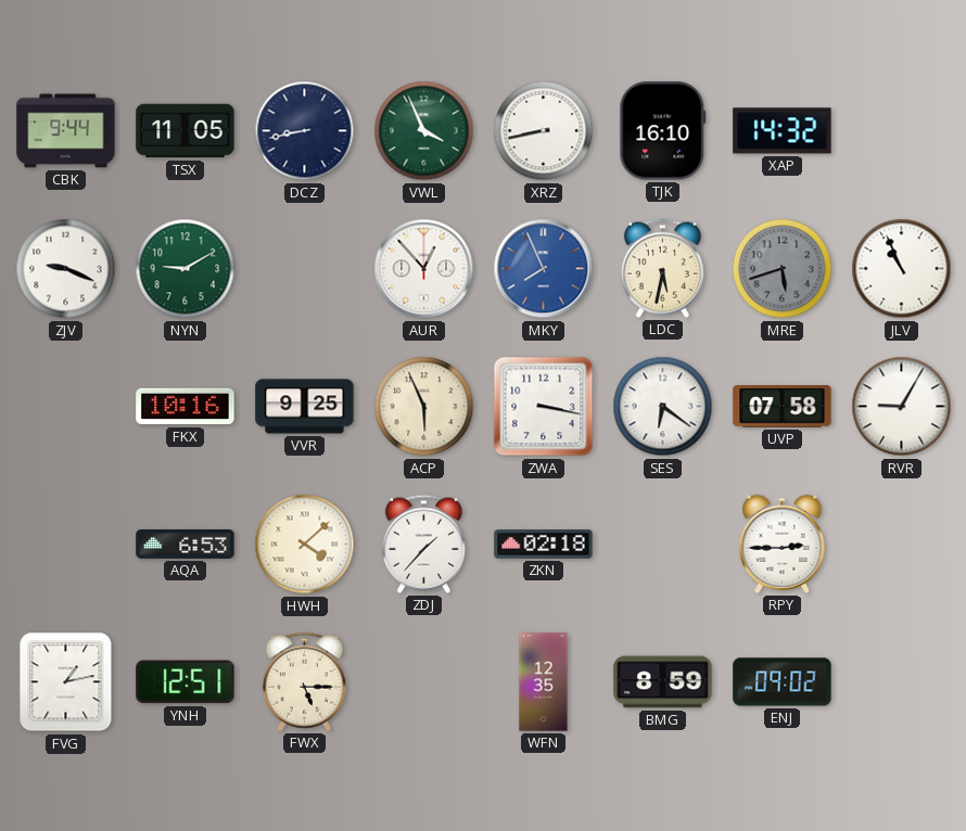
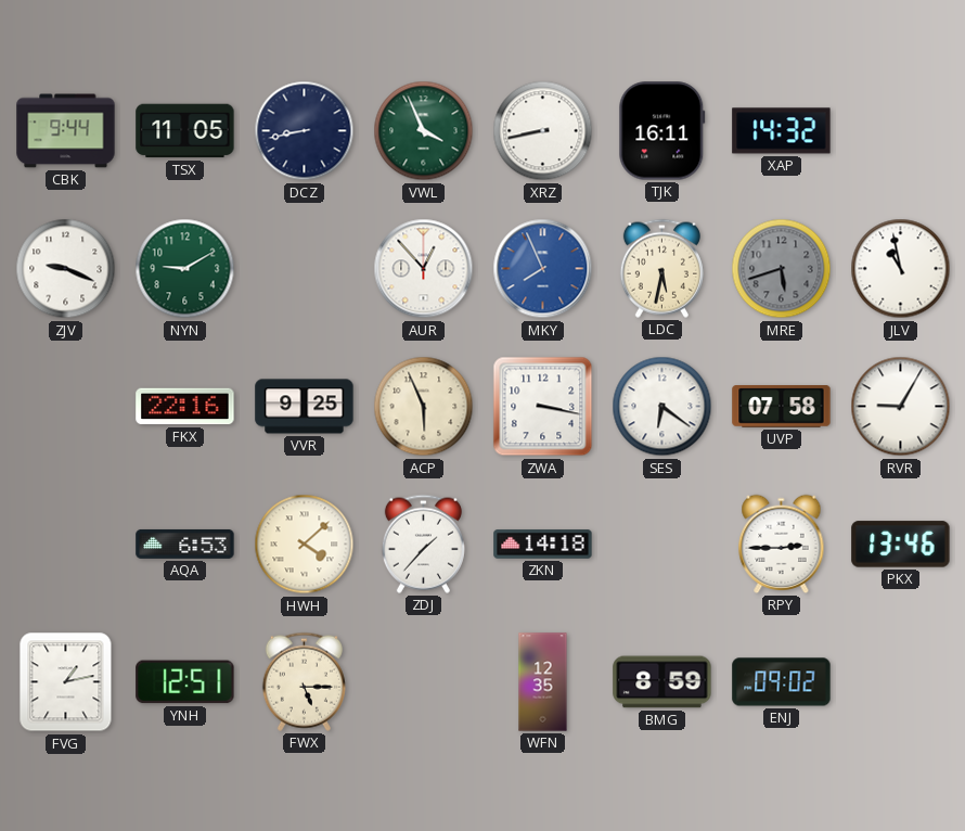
TJK: 16:10 -> 16:11
JLV: 10:56 -> 10:58
FKX: 10:16 -> 22:16
ZKN: 02:18 -> 14:18
PKX: none -> 13:46
